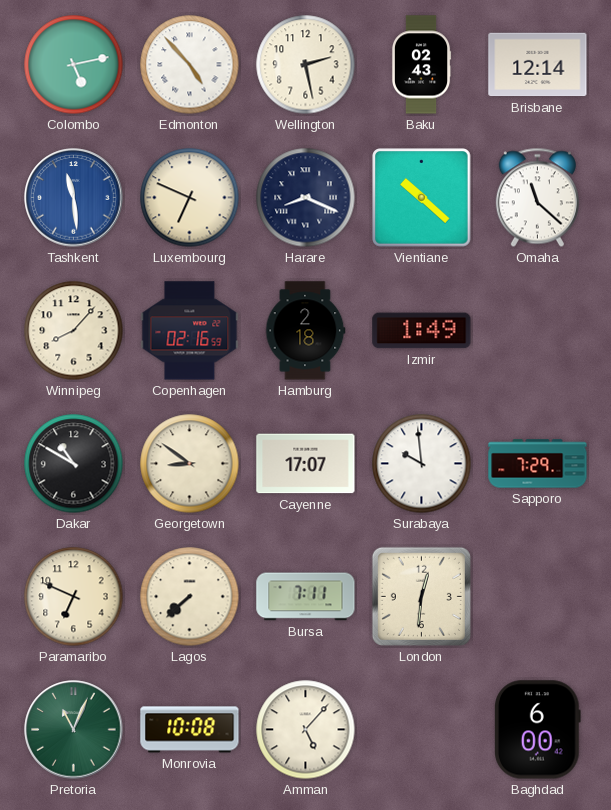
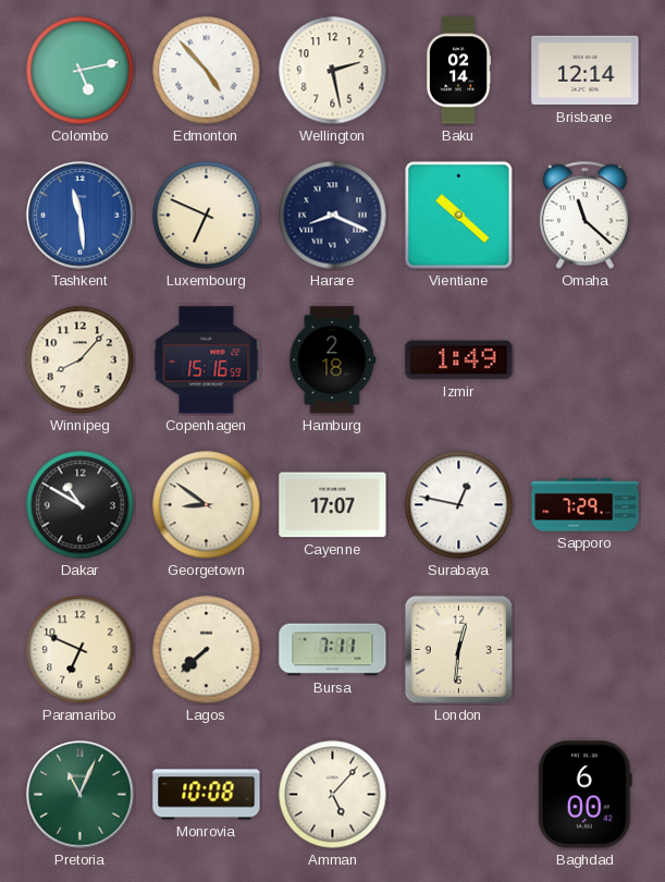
Baku: 02:43 -> 02:14
Copenhagen: 02:16 -> 15:16
Surabaya: 9:59 -> 12:47
